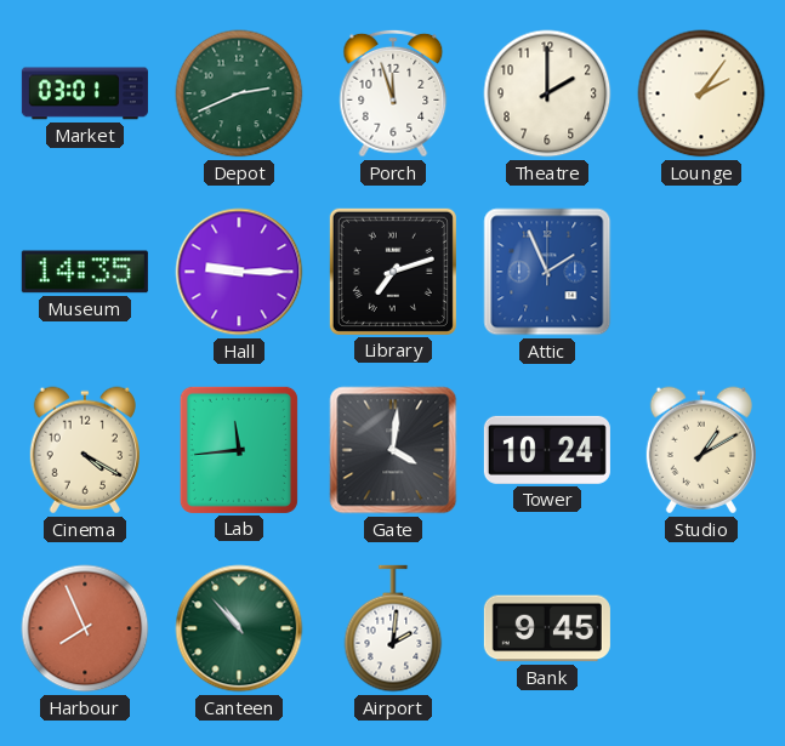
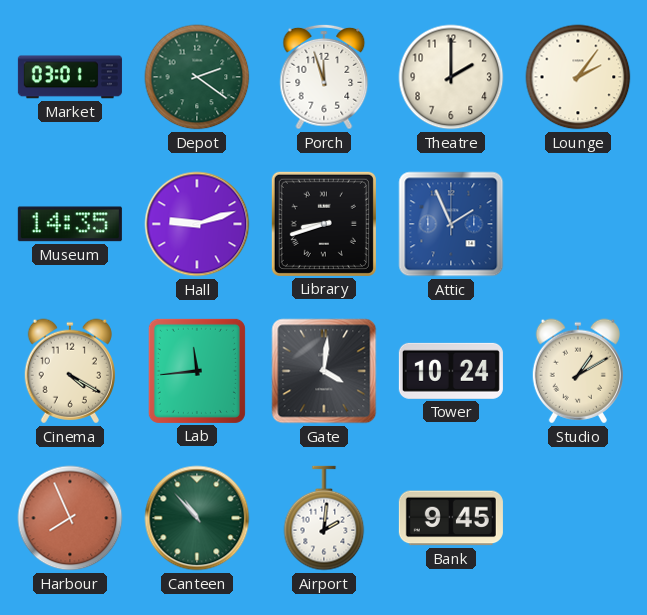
Depot: 2:41 -> 2:21
Hall: 9:15 -> 9:12
Library: 7:12 -> 8:42
